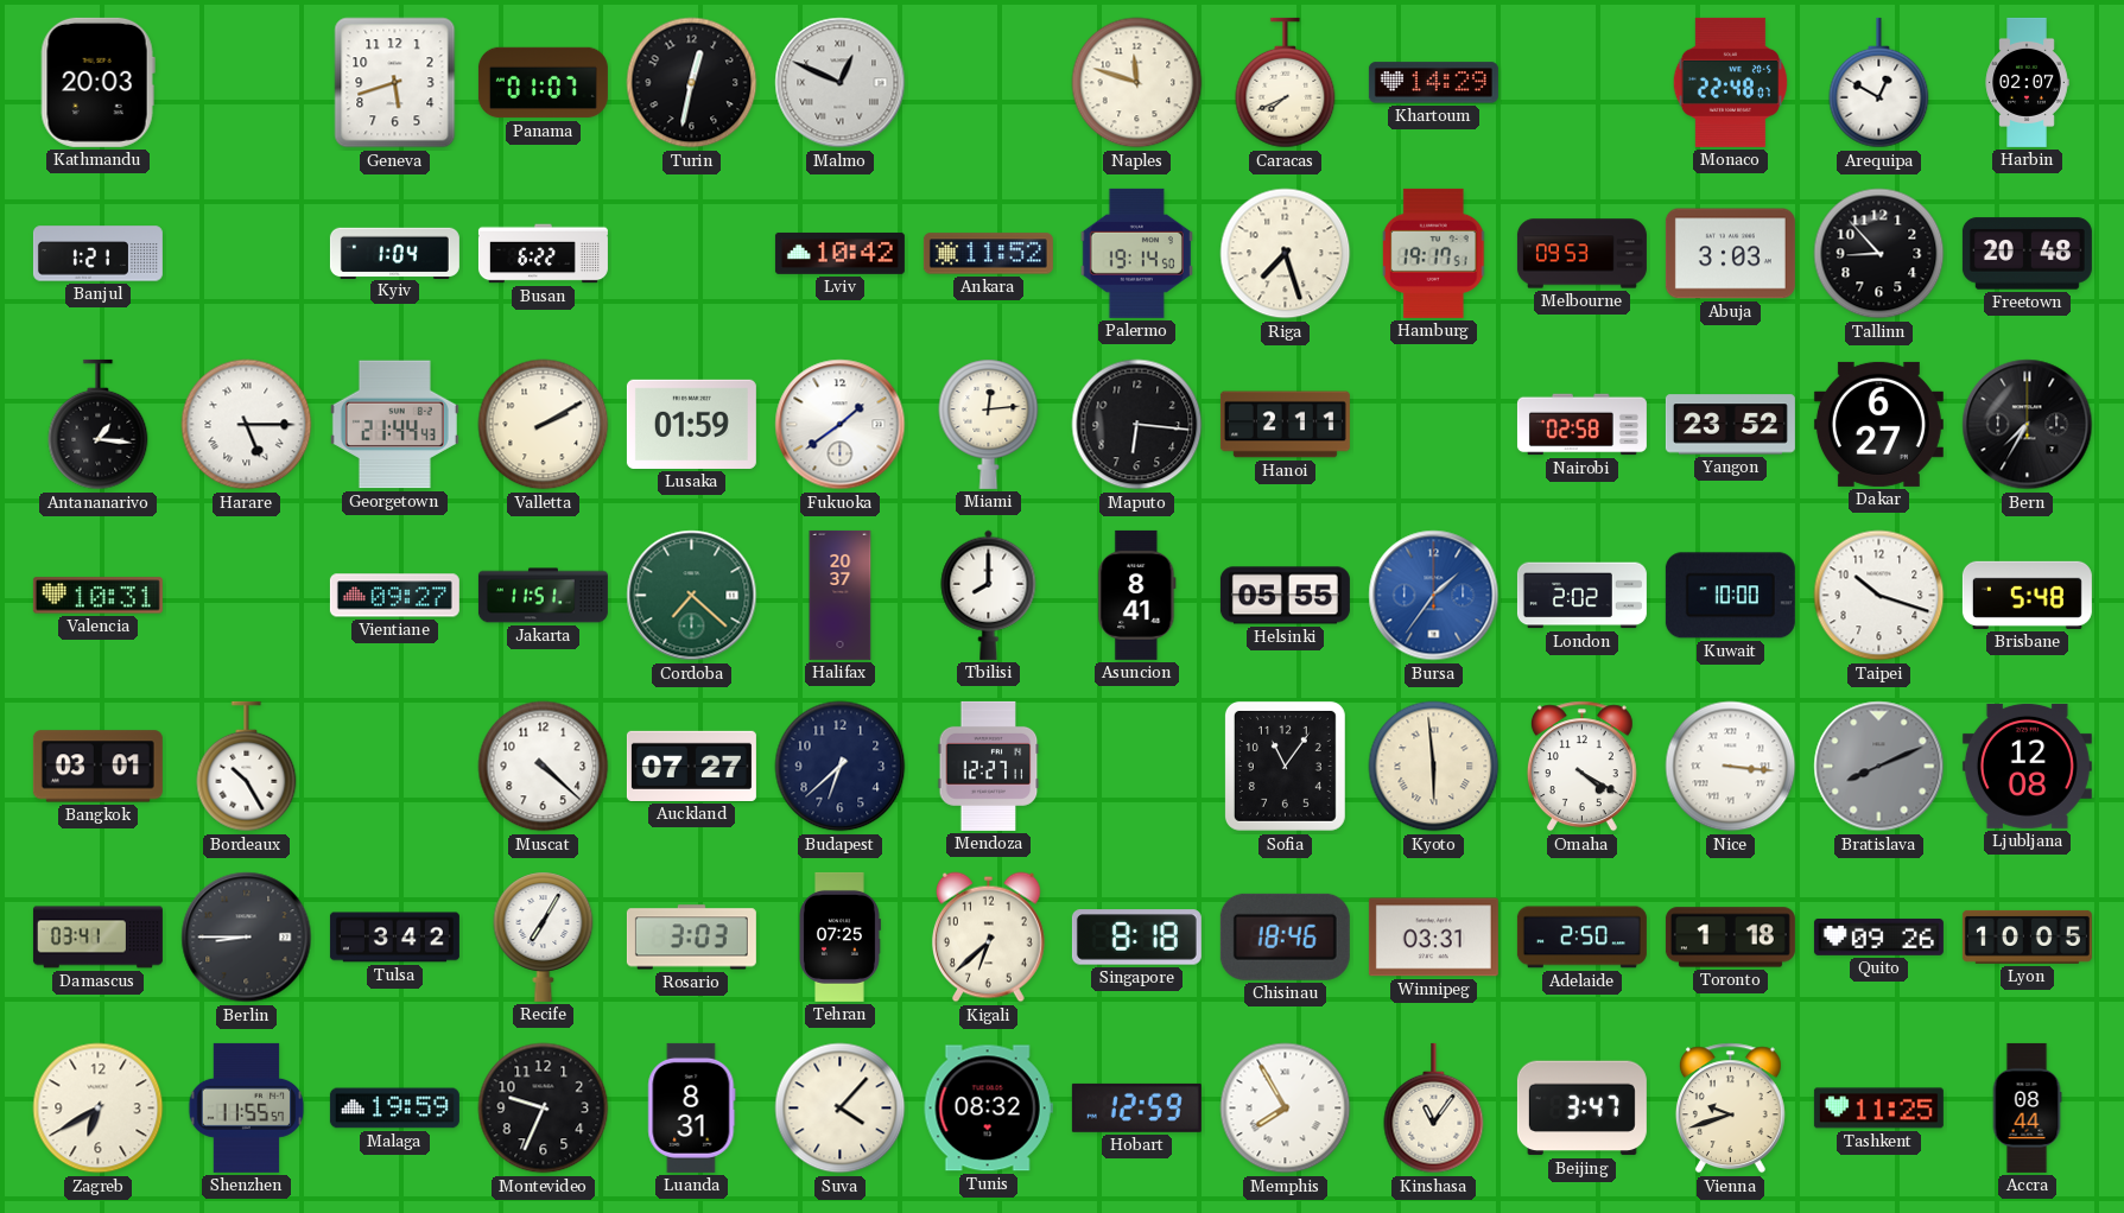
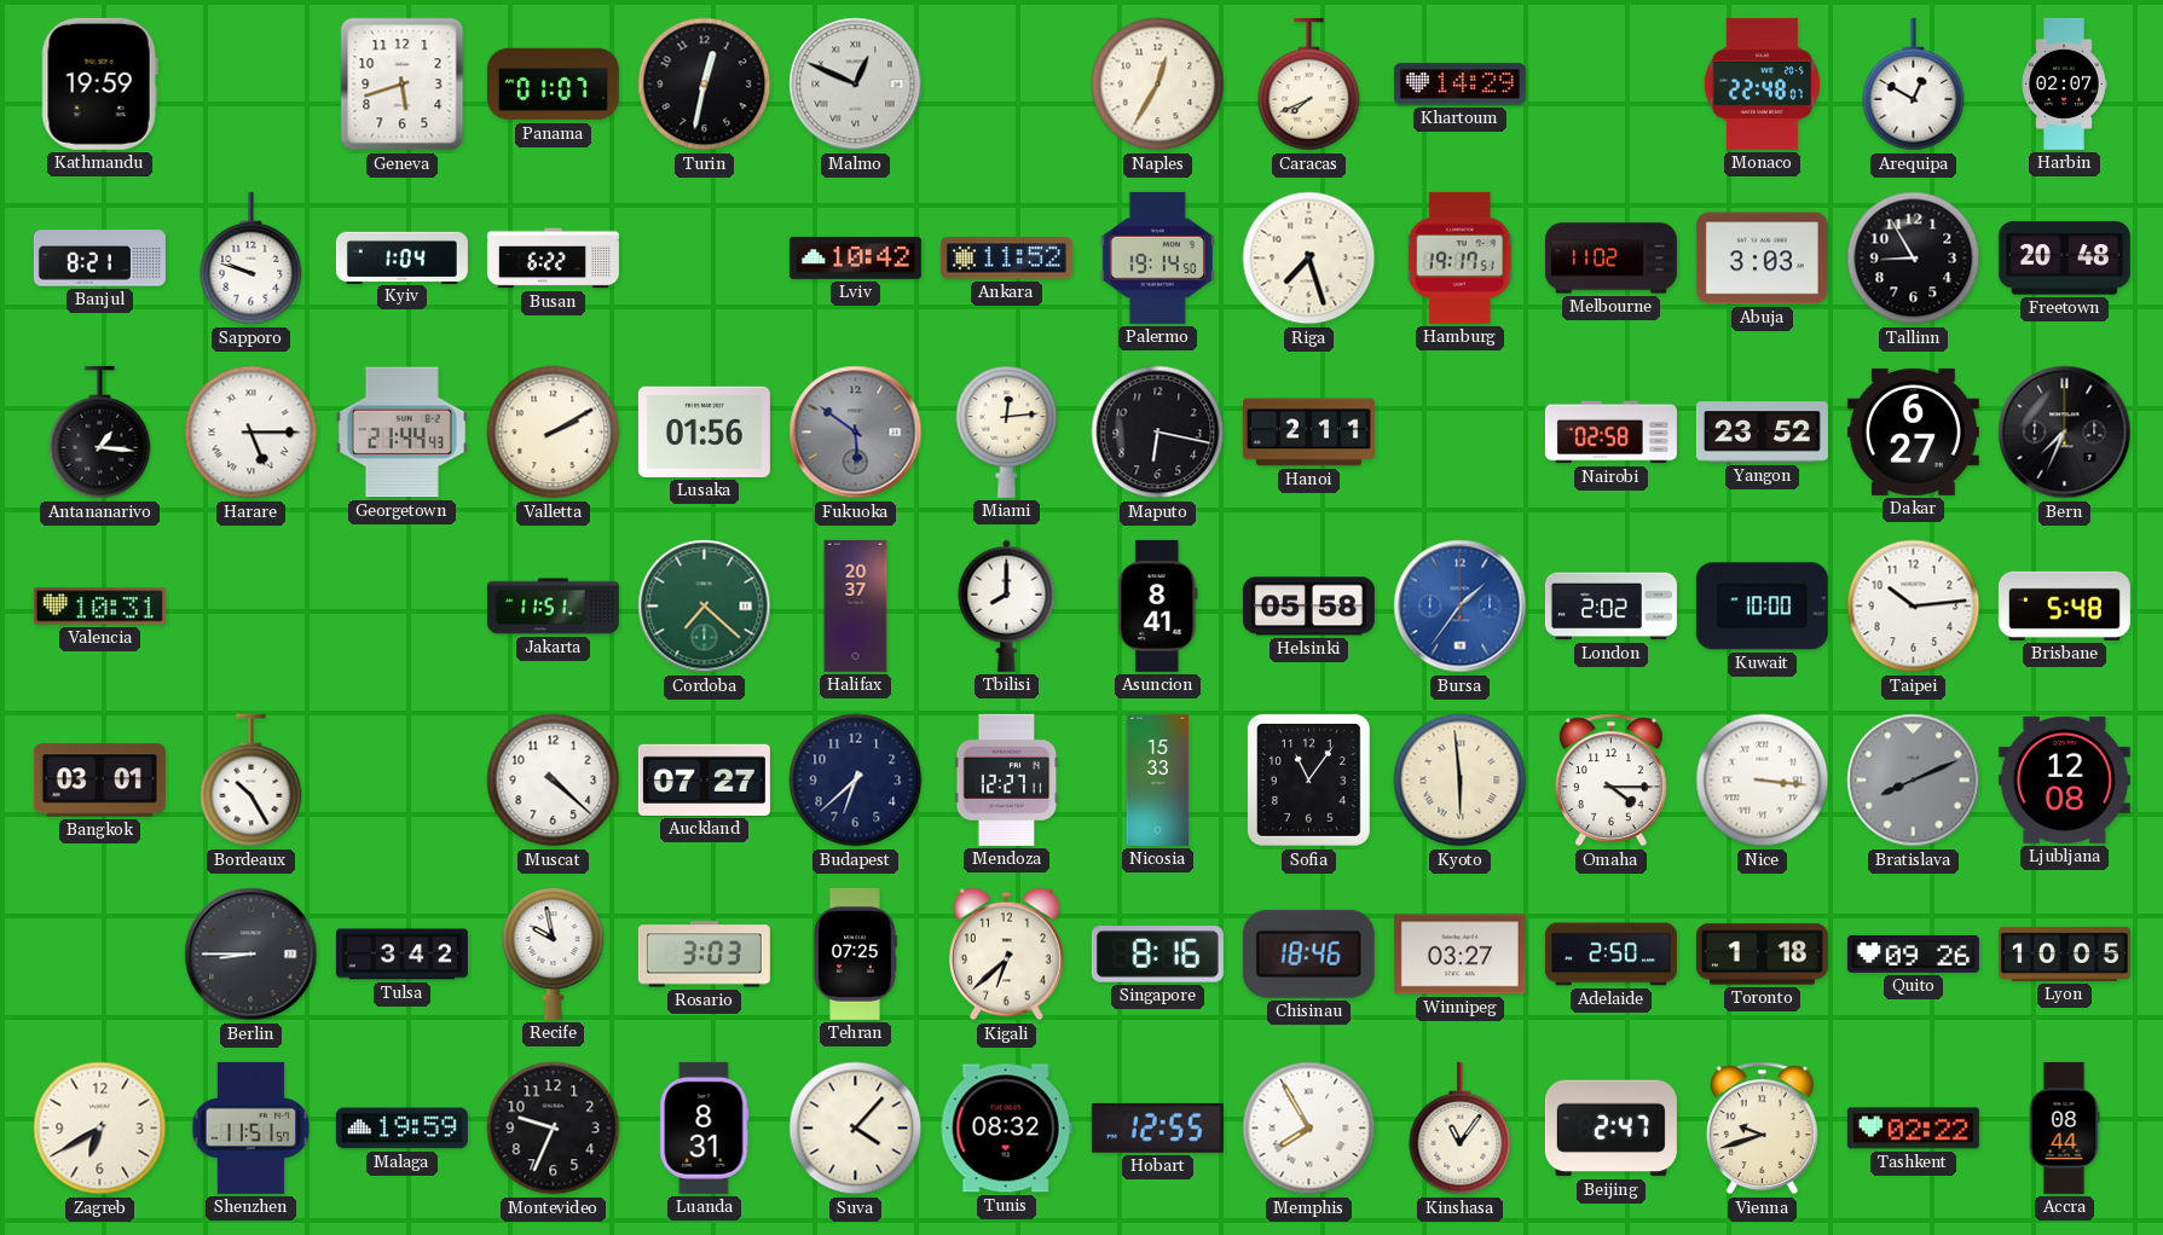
Kathmandu: 20:03 -> 19:59
Naples: 11:48 -> 12:35
Banjul: 1:21 -> 8:21
Sapporo: none -> 9:48
Melbourne: 09:53 -> 11:02
Tallinn: 8:53 -> 8:55
Lusaka: 01:59 -> 01:56
Fukuoka: 1:39 -> 5:51
Fukuoka dial: white -> grey
Maputo: 6:16 -> 6:17
Bern: 7:35 -> 7:34
Vientiane: 09:27 -> none
Helsinki: 05:55 -> 05:58
Taipei: 10:18 -> 10:14
Nicosia: none -> 15:33
Omaha: 4:20 -> 4:15
Damascus: 03:41 -> none
Recife: 7:05 -> 9:58
Singapore: 8:18 -> 8:16
Winnipeg: 03:31 -> 03:27
Shenzhen: 11:55 -> 11:51
Hobart: 12:59 -> 12:55
Beijing: 3:47 -> 2:47
Tashkent: 11:25 -> 02:22
